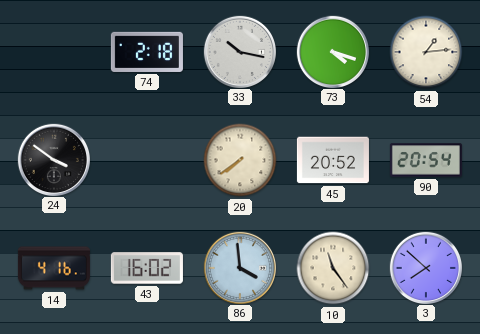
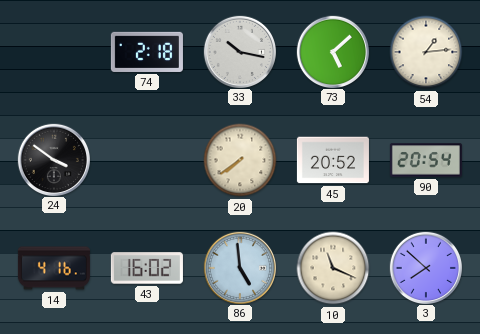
73: 4:18 -> 5:08
86: 3:59 -> 4:59
10: 11:24 -> 11:19
